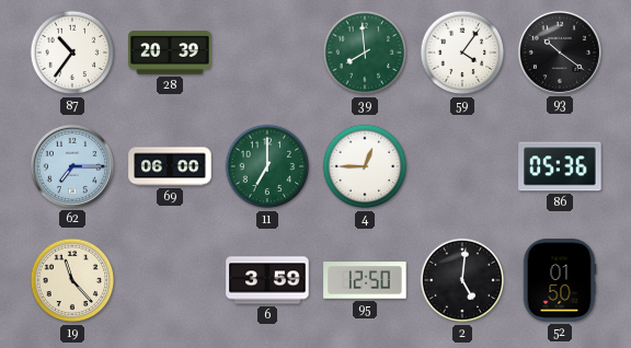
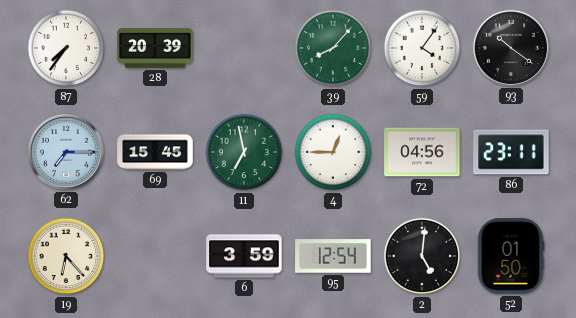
87: 10:36 -> 7:36
39: 7:59 -> 8:07
69: 06:00 -> 15:45
11: 7:00 -> 6:58
72: none -> 04:56
86: 05:36 -> 23:11
19: 11:23 -> 6:23
95: 12:50 -> 12:54
